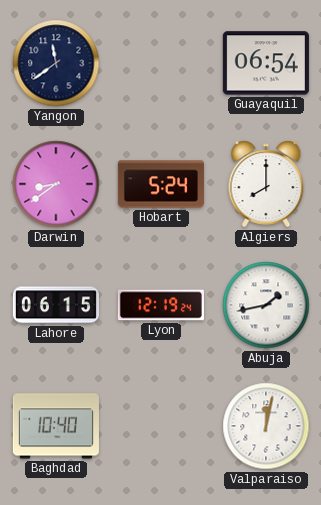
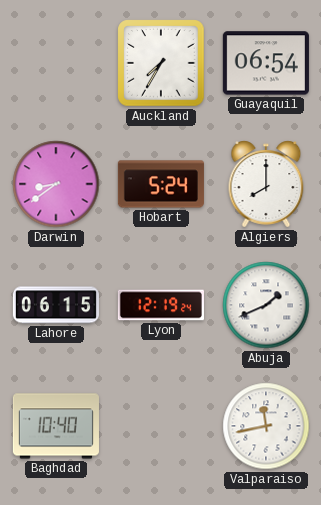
Yangon: 11:39 -> none
Auckland: none -> 7:35
Abuja: 1:43 -> 1:41
Valparaiso: 12:02 -> 11:43
